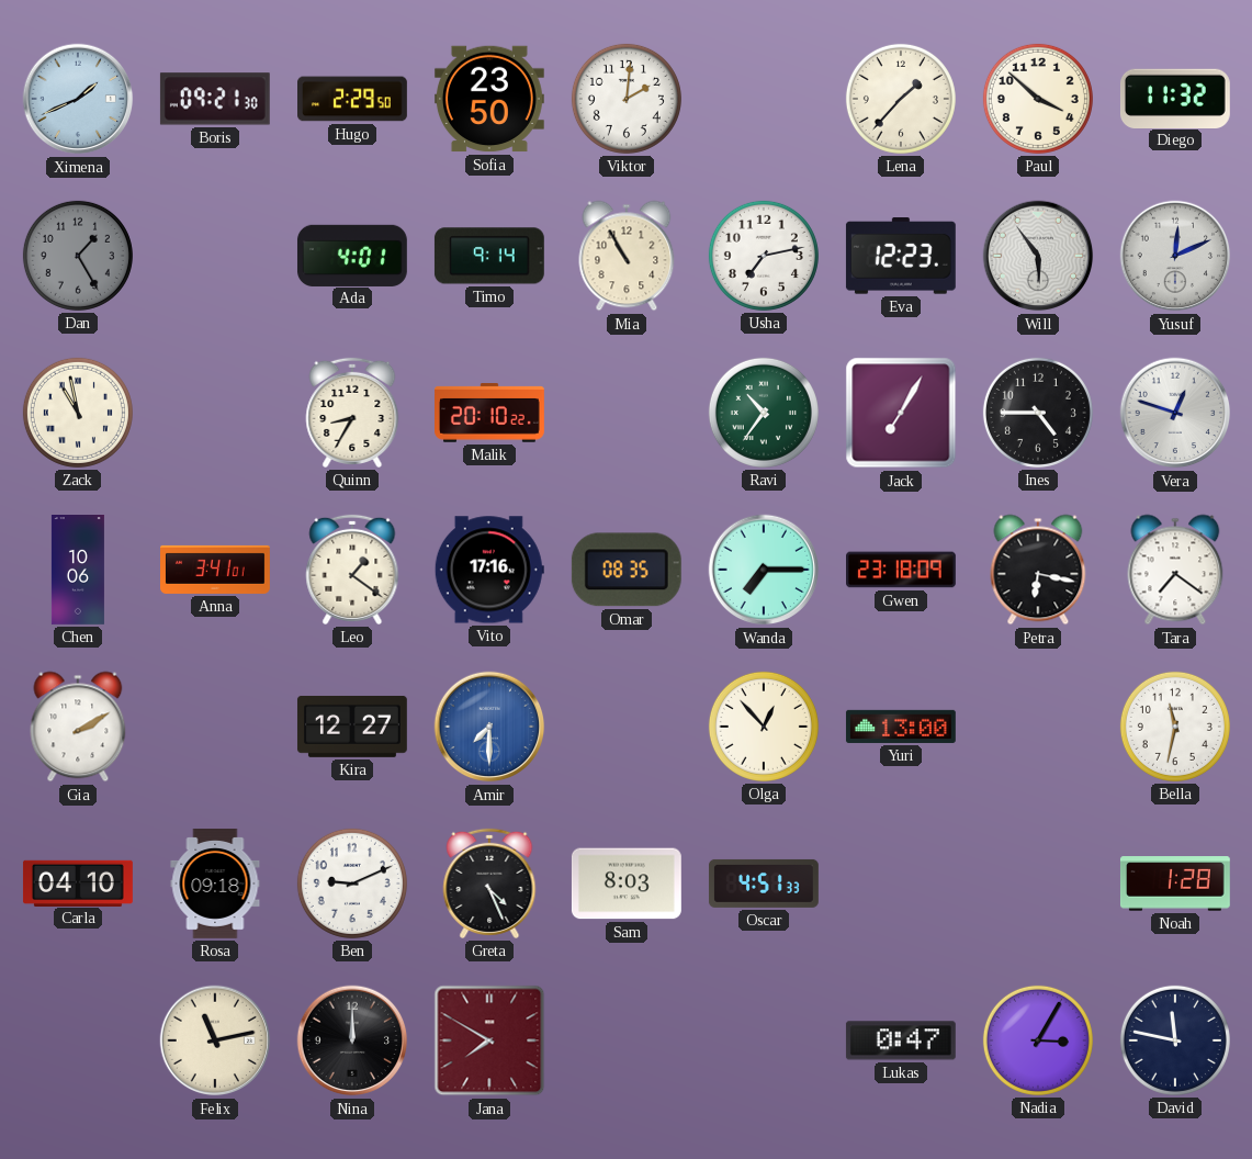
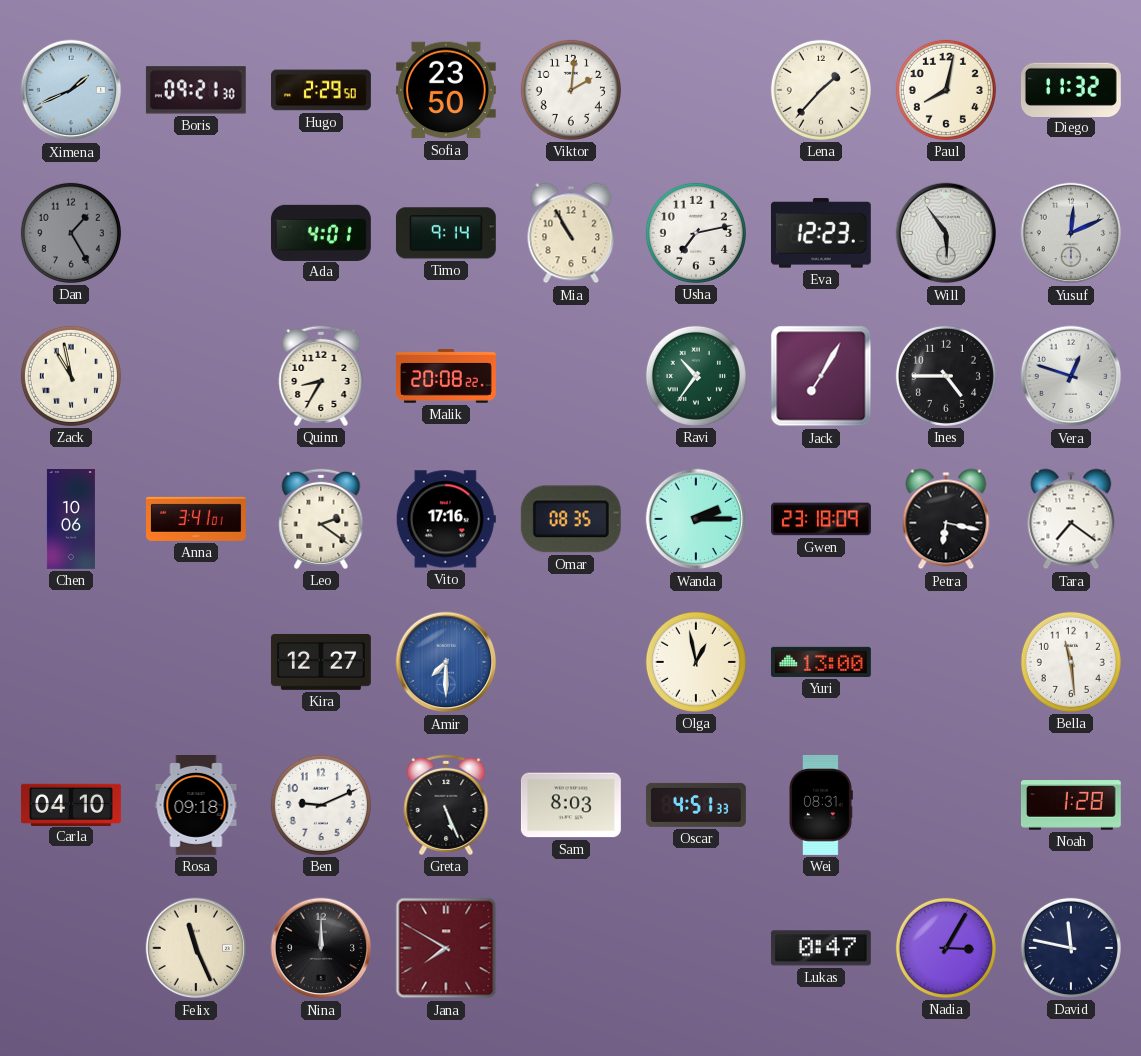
Paul: 3:52 -> 8:02
Malik: 20:10 -> 20:08
Leo: 1:21 -> 2:21
Wanda: 7:15 -> 2:15
Gia: 2:10 -> none
Olga: 12:53 -> 12:58
Bella: 11:32 -> 11:29
Greta: 4:26 -> 5:26
Wei: none -> 08:31
Felix: 11:13 -> 11:26
